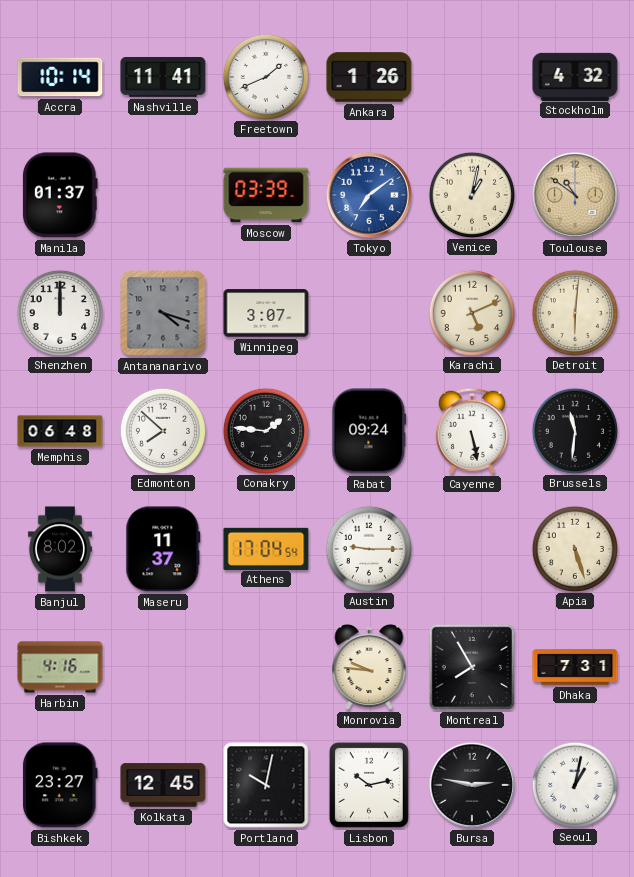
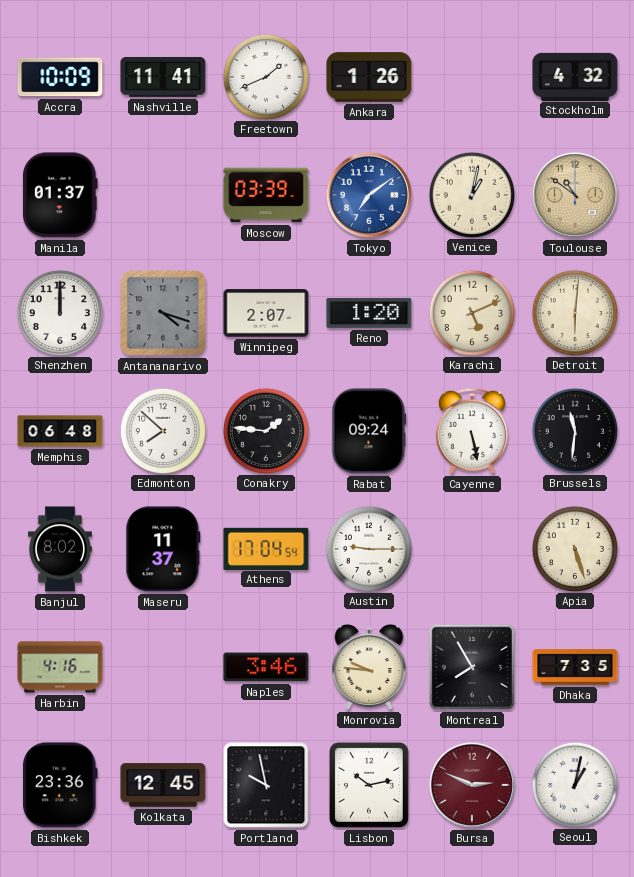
Accra: 10:14 -> 10:09
Winnipeg: 3:07 -> 2:07
Reno: none -> 1:20
Naples: none -> 3:46
Dhaka: 7:31 -> 7:35
Bishkek: 23:27 -> 23:36
Portland: 10:02 -> 9:58
Bursa: 2:47 -> 2:49
Bursa dial: black -> burgundy
